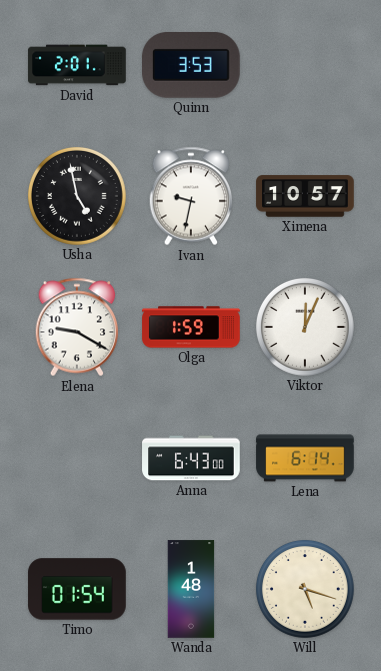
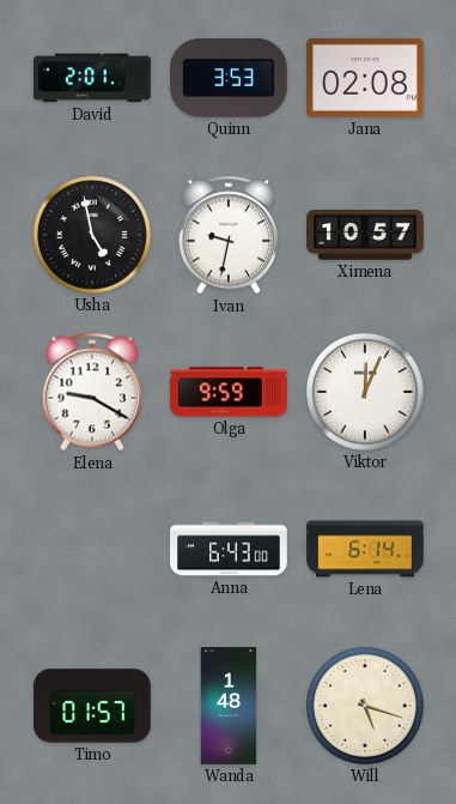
Jana: none -> 02:08
Olga: 1:59 -> 9:59
Timo: 01:54 -> 01:57
